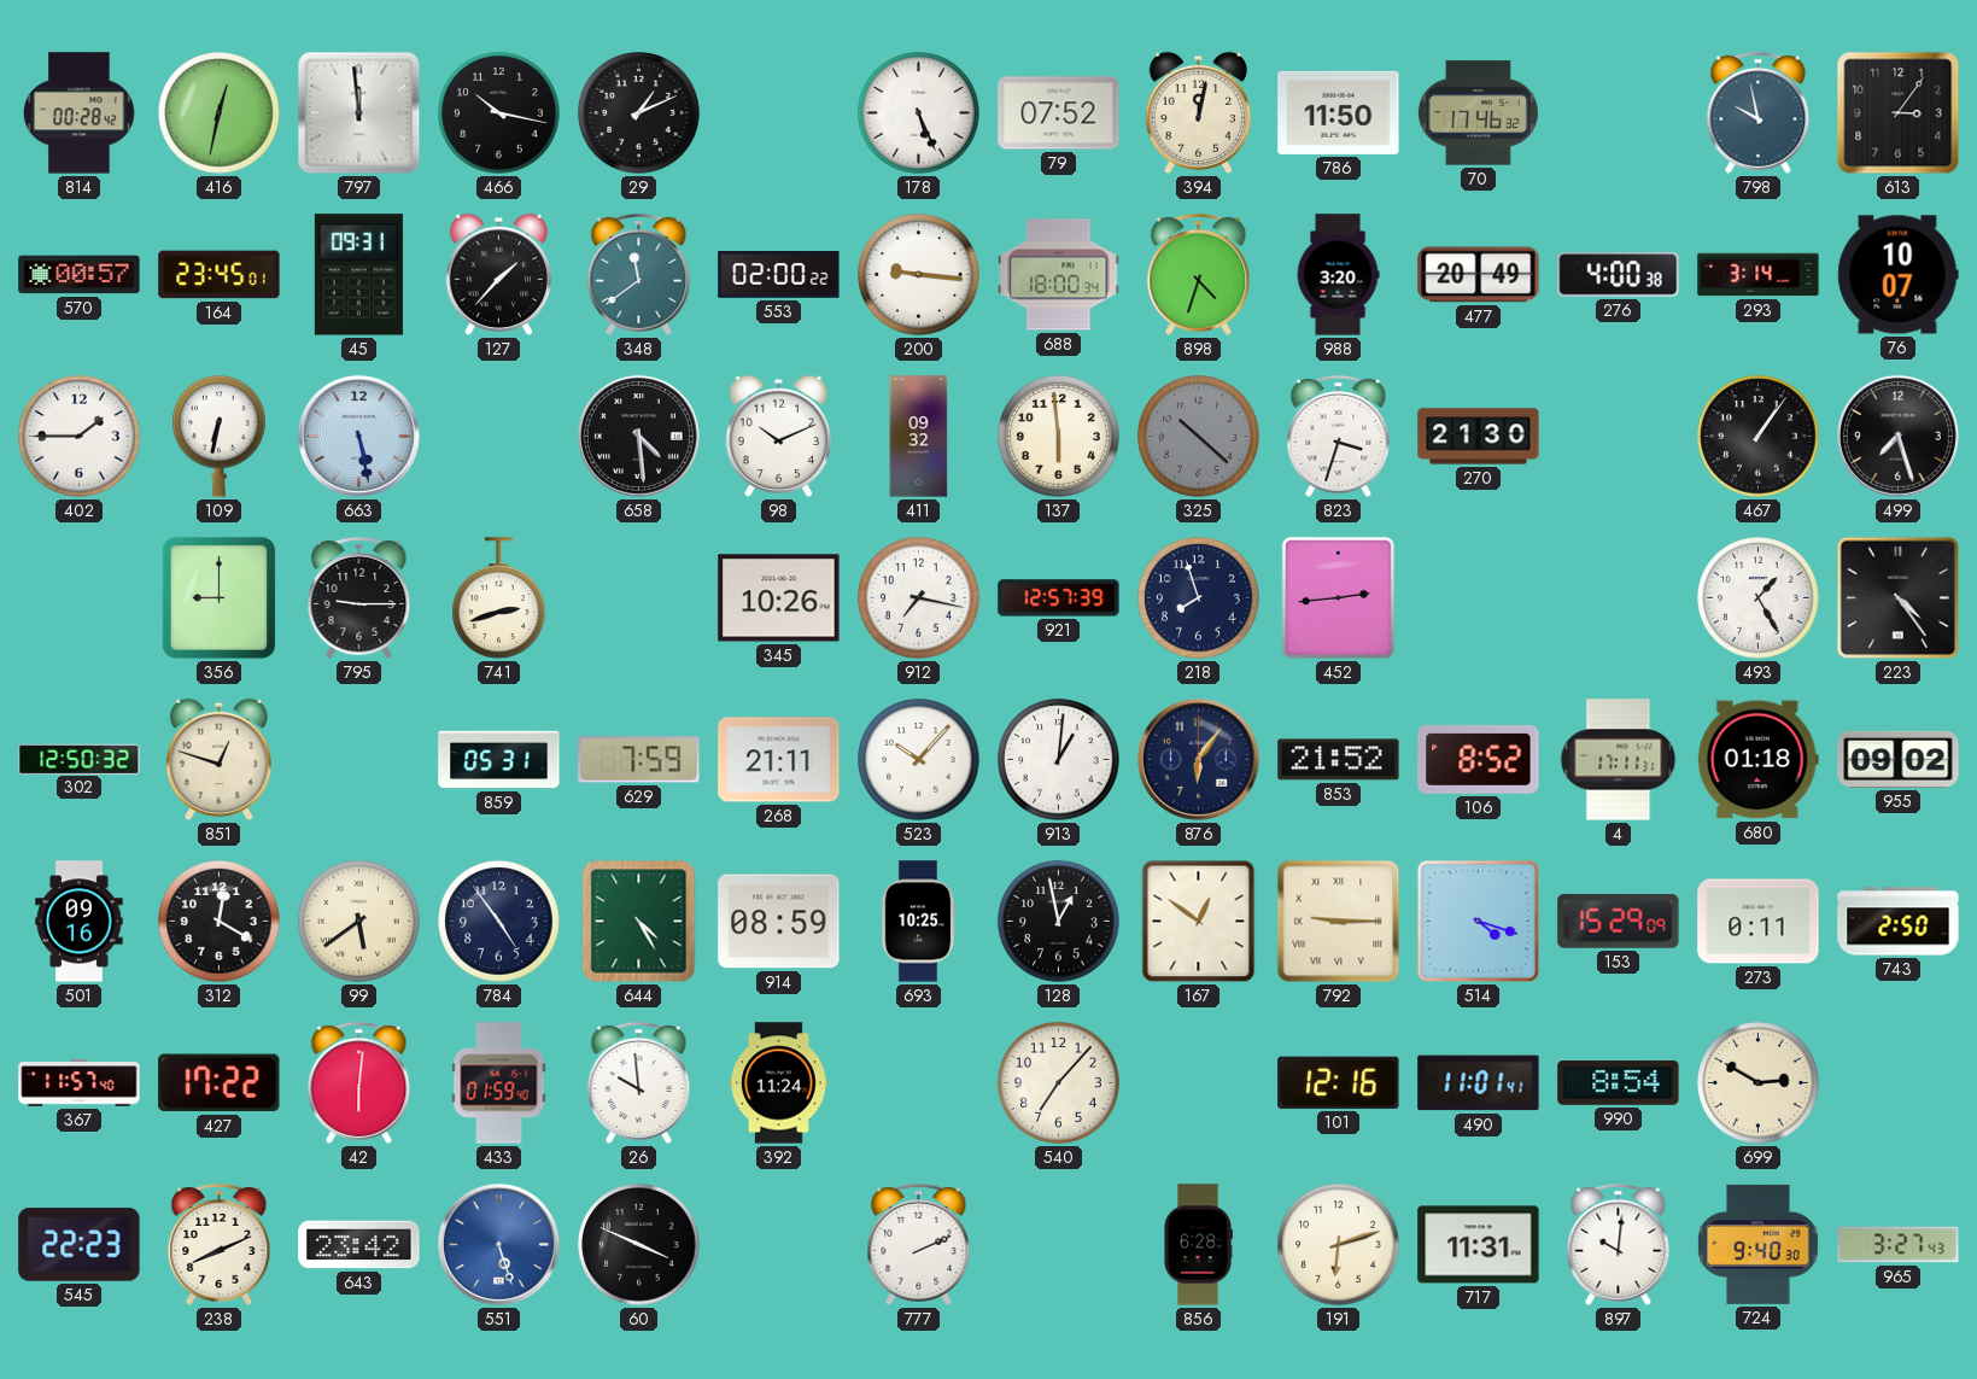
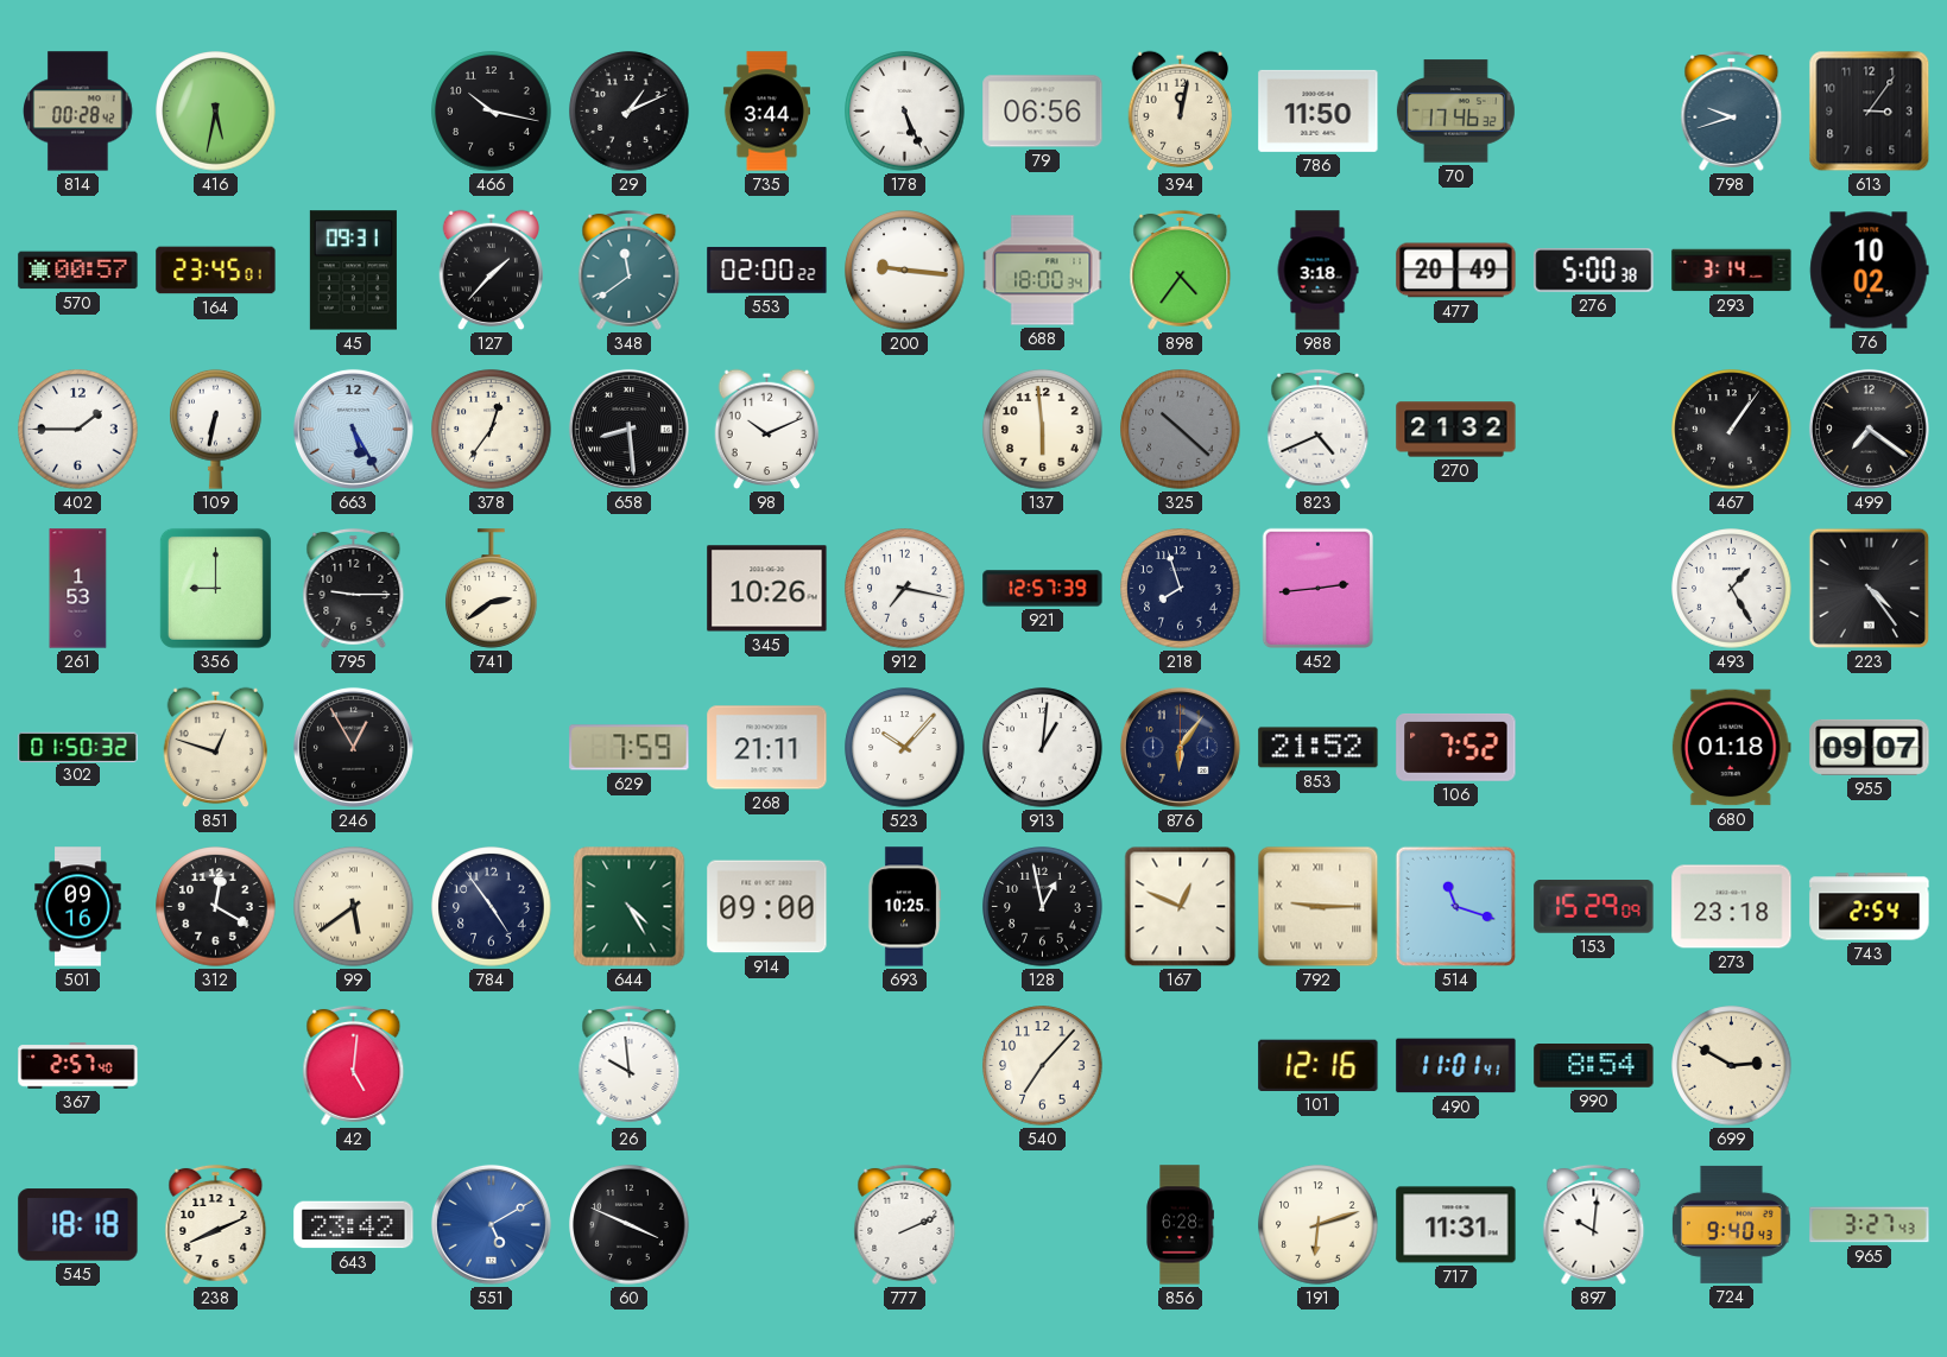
416: 12:32 -> 5:32
797: 11:59 -> none
735: none -> 3:44
79: 07:52 -> 06:56
798: 9:58 -> 9:42
898: 4:33 -> 4:36
988: 3:20 -> 3:18
276: 4:00 -> 5:00
76: 10:07 -> 10:02
663: 5:28 -> 5:25
378: none -> 12:36
658: 4:29 -> 8:29
411: 09:32 -> none
823: 3:33 -> 4:41
270: 21:30 -> 21:32
499: 7:27 -> 7:21
261: none -> 1:53
741: 2:42 -> 2:39
302: 12:50 -> 01:50
246: none -> 12:55
859: 05:31 -> none
106: 8:52 -> 7:52
4: 17:11 -> none
955: 09:02 -> 09:07
914: 08:59 -> 09:00
167: 12:51 -> 12:49
514: 4:18 -> 11:18
273: 0:11 -> 23:18
743: 2:50 -> 2:54
367: 11:57 -> 2:57
427: 17:22 -> none
42: 6:01 -> 5:01
433: 01:59 -> none
392: 11:24 -> none
545: 22:23 -> 18:18
551: 5:27 -> 5:10
724: 9:40:30 -> 9:40:43
